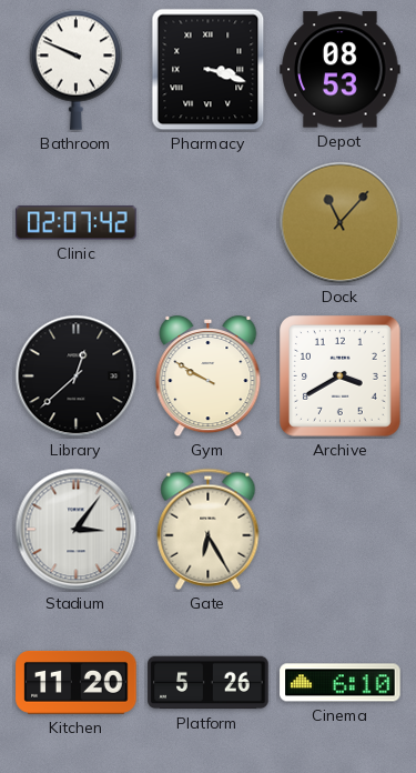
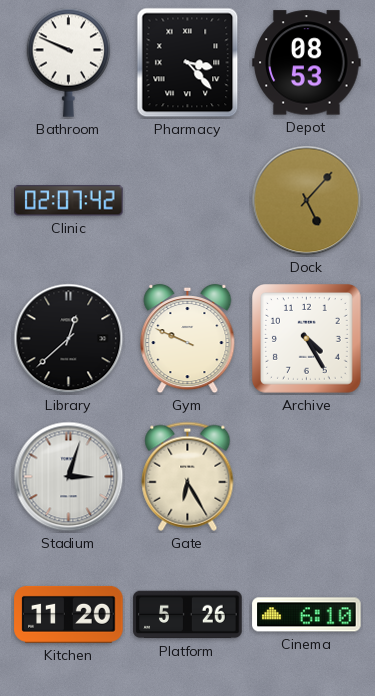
Pharmacy: 3:18 -> 3:23
Dock: 11:07 -> 5:07
Gym: 9:50 -> 9:49
Archive: 3:40 -> 4:25
Stadium: 3:06 -> 3:03
